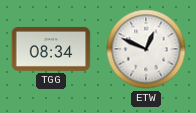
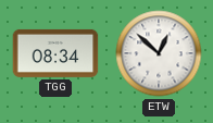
ETW: 12:49 -> 12:52
